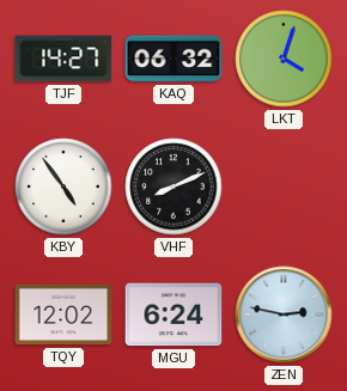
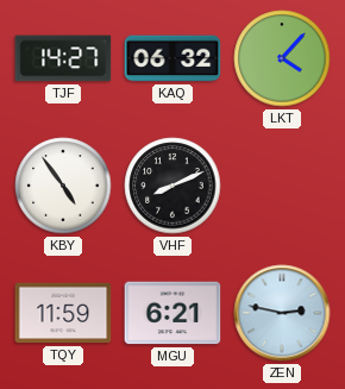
LKT: 4:03 -> 4:07
TQY: 12:02 -> 11:59
MGU: 6:24 -> 6:21
